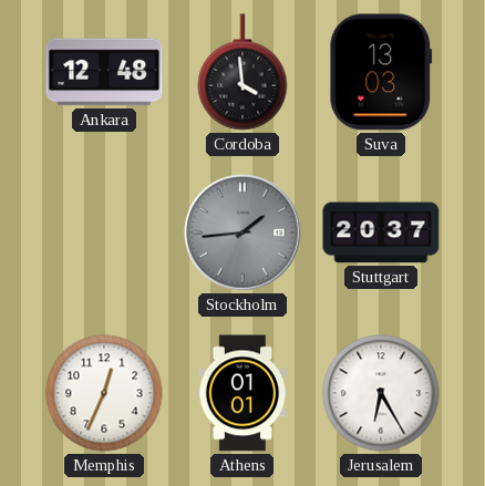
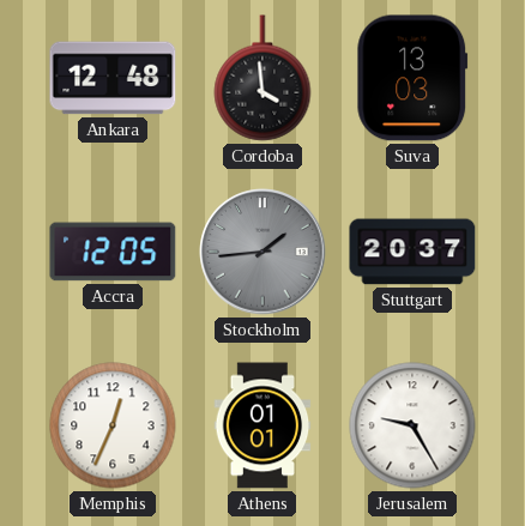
Accra: none -> 12:05
Jerusalem: 6:25 -> 9:25
